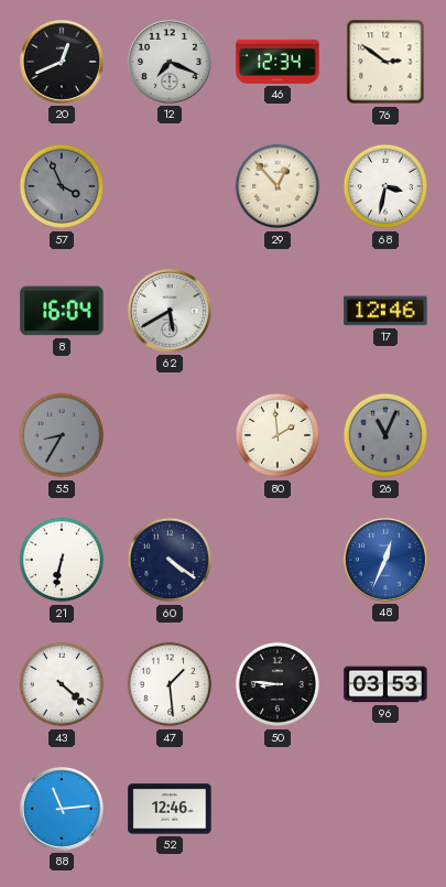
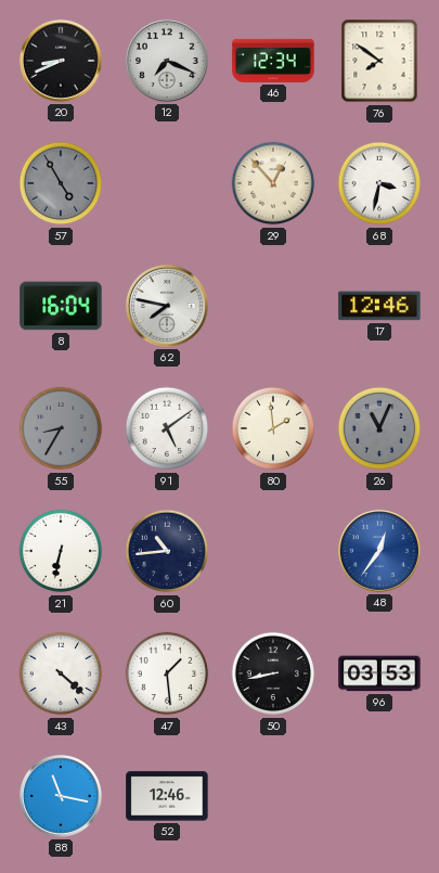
20: 12:41 -> 8:41
76: 2:51 -> 7:51
57: 3:56 -> 4:55
62: 5:40 -> 7:47
91: none -> 5:09
60: 4:21 -> 10:44
48: 12:34 -> 12:36
50: 8:46 -> 8:43
88: 11:14 -> 11:17
